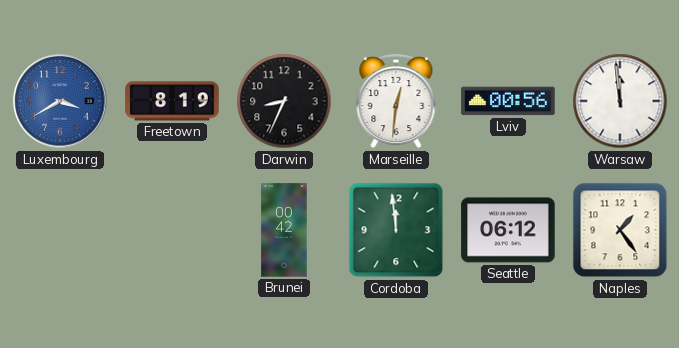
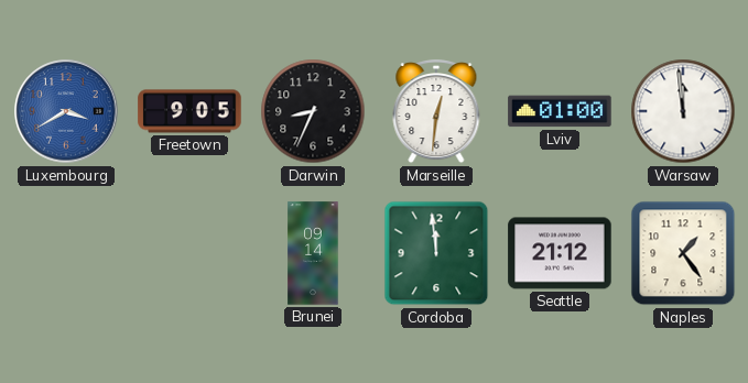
Freetown: 8:19 -> 9:05
Lviv: 00:56 -> 01:00
Brunei: 00:42 -> 09:14
Seattle: 06:12 -> 21:12
